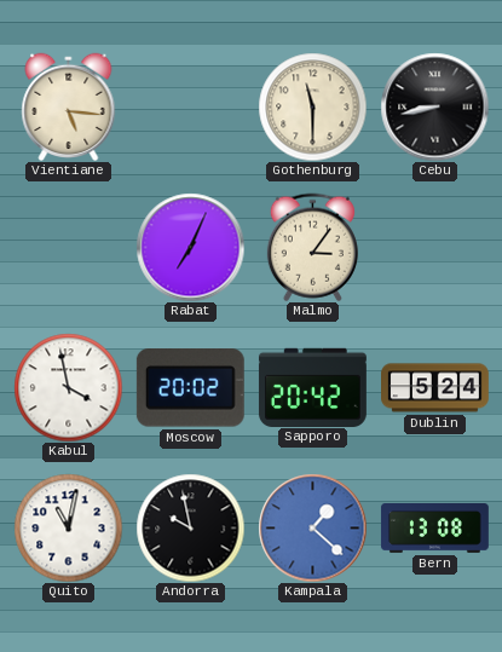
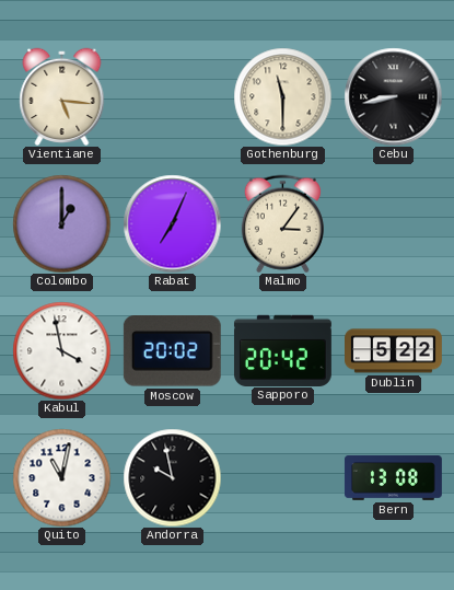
Colombo: none -> 1:00
Dublin: 5:24 -> 5:22
Kampala: 1:22 -> none
